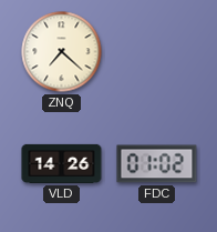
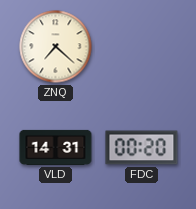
VLD: 14:26 -> 14:31
FDC: 01:02 -> 00:20
